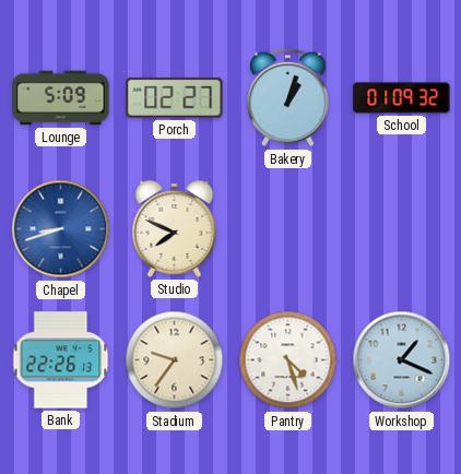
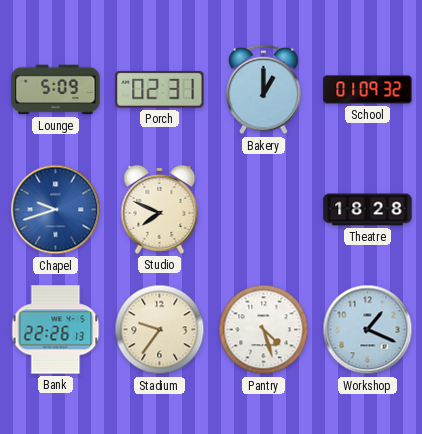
Porch: 02:27 -> 02:31
Bakery: 1:03 -> 1:00
Chapel: 8:42 -> 9:42
Theatre: none -> 18:28
